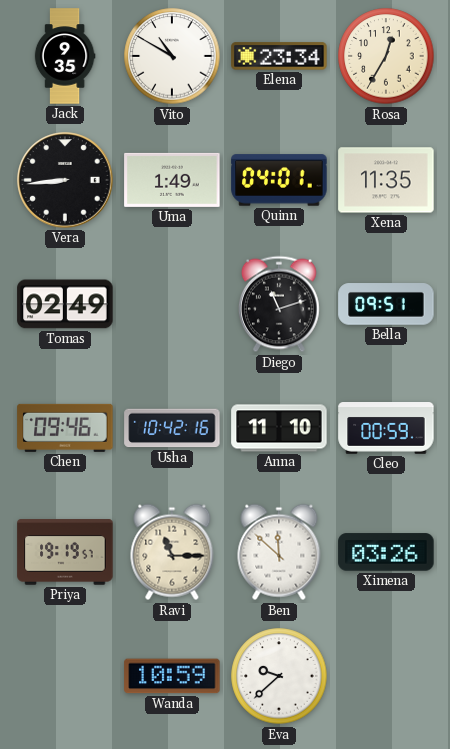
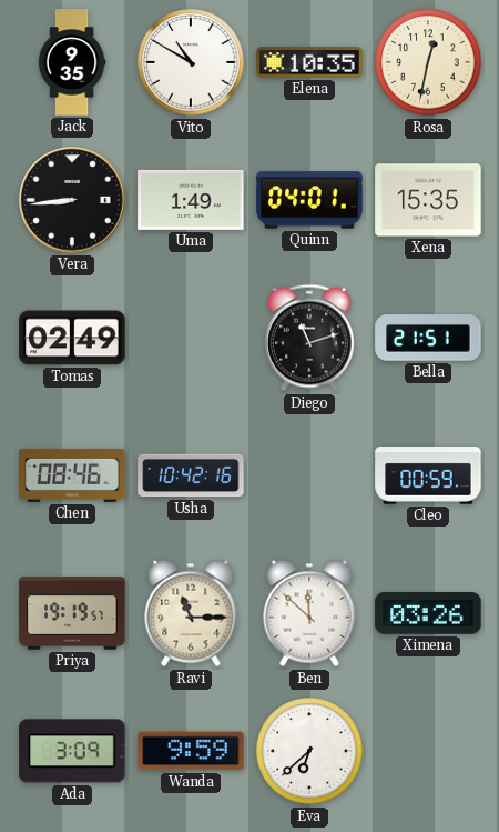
Elena: 23:34 -> 10:35
Rosa: 12:35 -> 12:32
Xena: 11:35 -> 15:35
Bella: 09:51 -> 21:51
Chen: 09:46 -> 08:46
Anna: 11:10 -> none
Ada: none -> 3:09
Wanda: 10:59 -> 9:59
Eva: 9:38 -> 6:38
